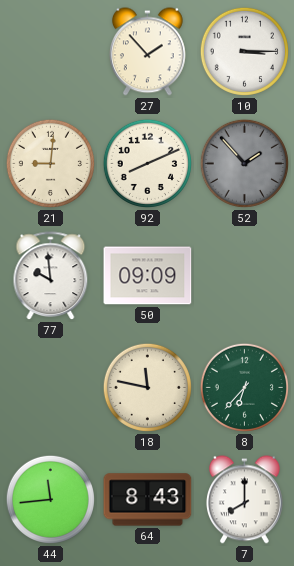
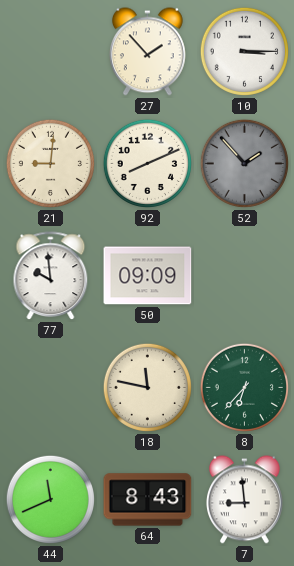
44: 11:44 -> 11:41
7: 8:00 -> 8:59
